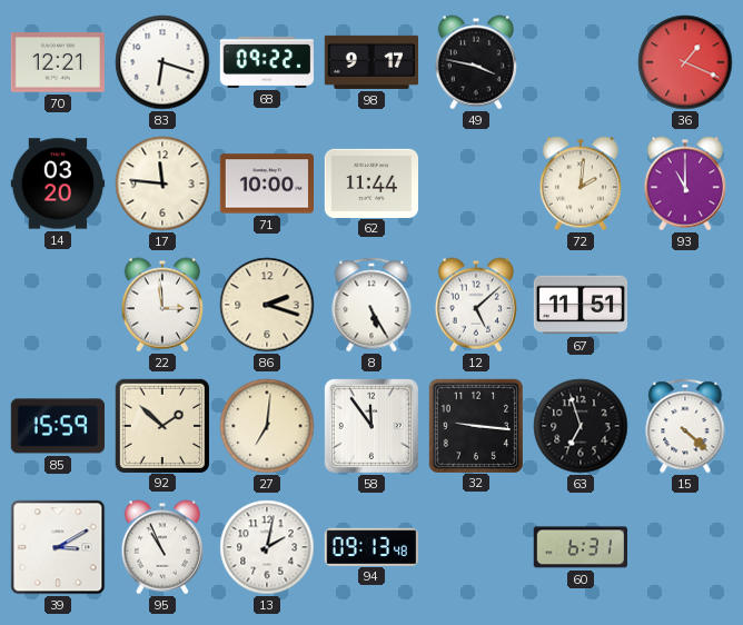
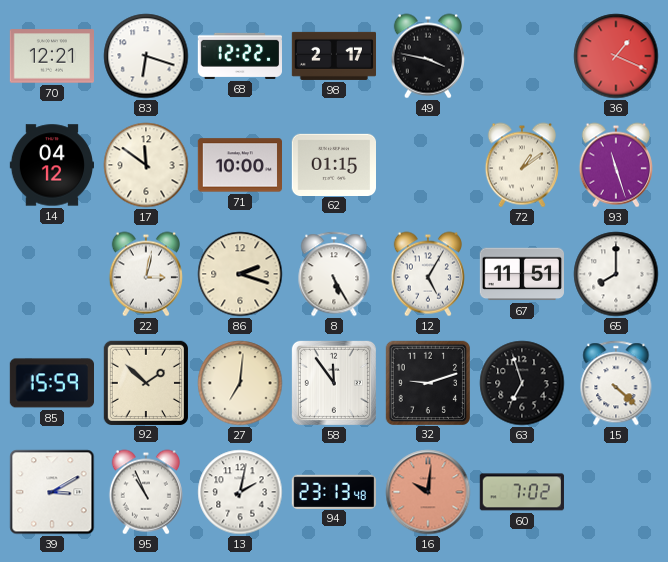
68: 09:22 -> 12:22
98: 9:17 -> 2:17
14: 03:20 -> 04:12
17: 11:46 -> 11:51
62: 11:44 -> 01:15
72: 2:01 -> 1:09
93: 11:00 -> 11:27
22: 2:59 -> 3:02
12: 5:08 -> 5:05
65: none -> 8:00
32: 9:16 -> 9:12
94: 09:13 -> 23:13
16: none -> 10:01
60: 6:31 -> 7:02
